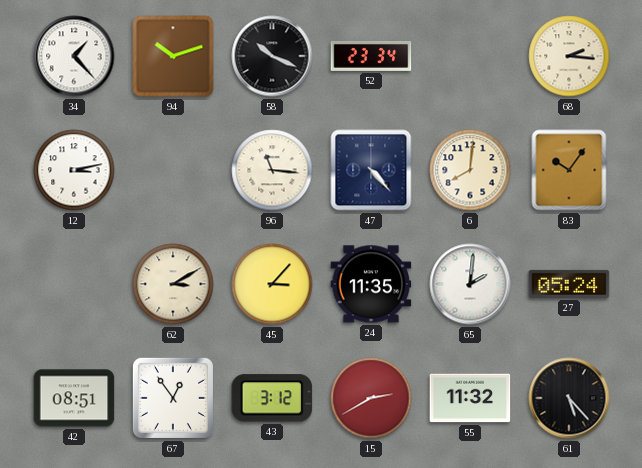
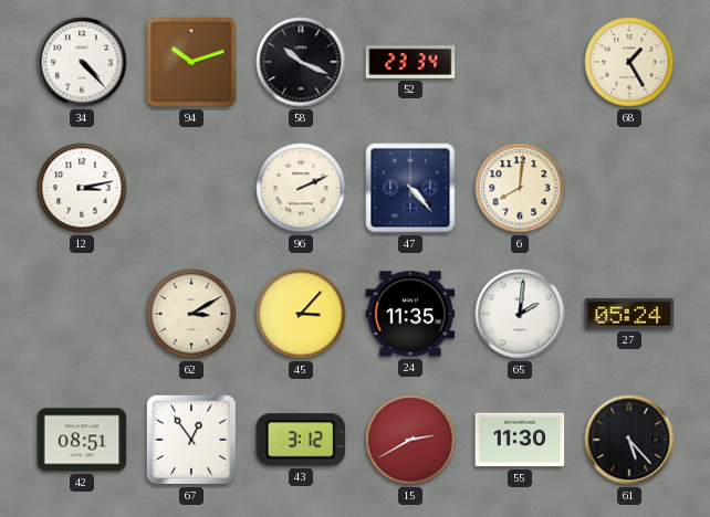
34: 1:23 -> 4:23
68: 2:16 -> 1:25
96: 11:16 -> 2:11
83: 10:06 -> none
55: 11:32 -> 11:30
